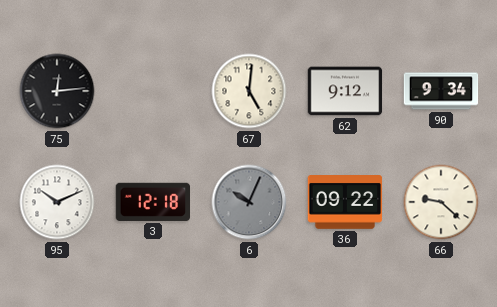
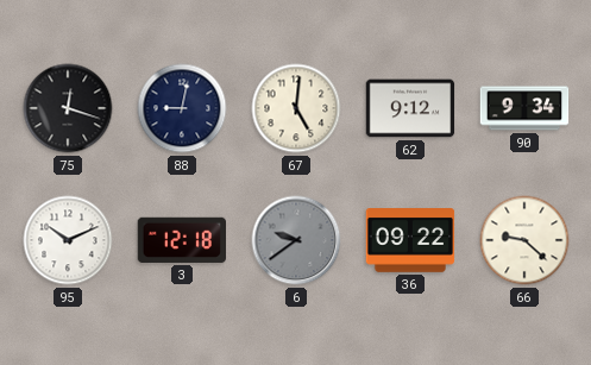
75: 12:14 -> 12:18
88: none -> 9:02
6: 10:04 -> 9:39
